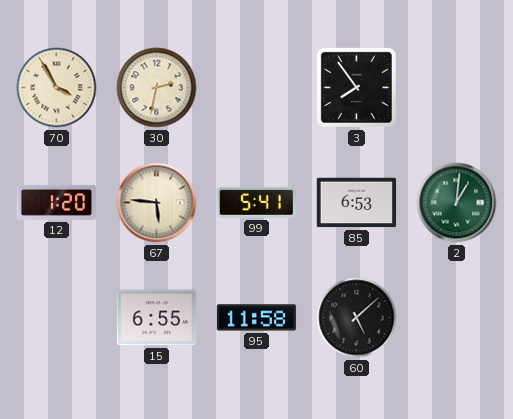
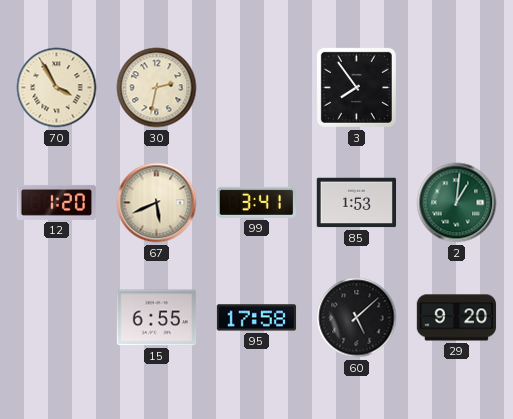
67: 5:46 -> 5:41
99: 5:41 -> 3:41
85: 6:53 -> 1:53
95: 11:58 -> 17:58
29: none -> 9:20
